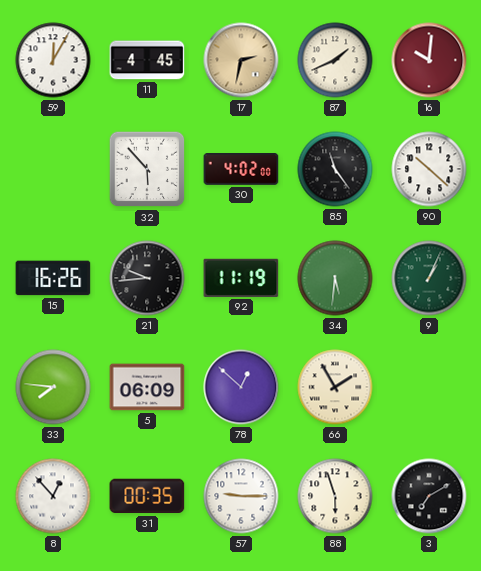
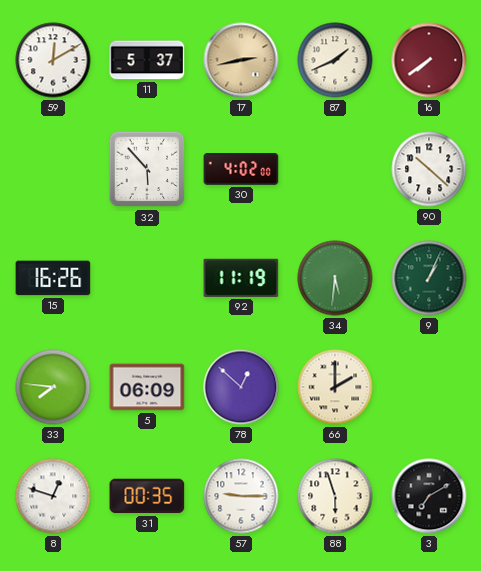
59: 12:05 -> 12:10
11: 4:45 -> 5:37
17: 2:32 -> 2:43
16: 10:01 -> 7:39
85: 11:24 -> none
21: 9:44 -> none
66: 1:55 -> 2:00
8: 12:53 -> 12:48
